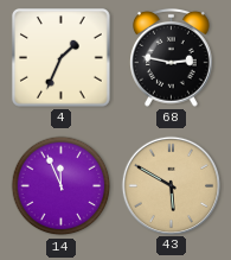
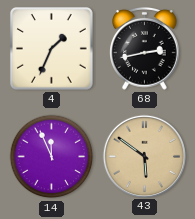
68: 2:47 -> 2:43
43: 5:50 -> 5:51
